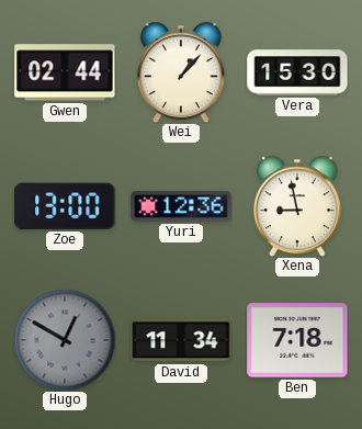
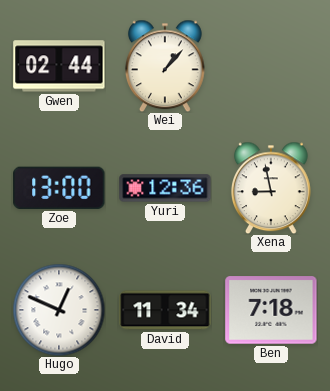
Vera: 15:30 -> none
Hugo: 12:50 -> 12:49
Hugo dial: grey -> white
